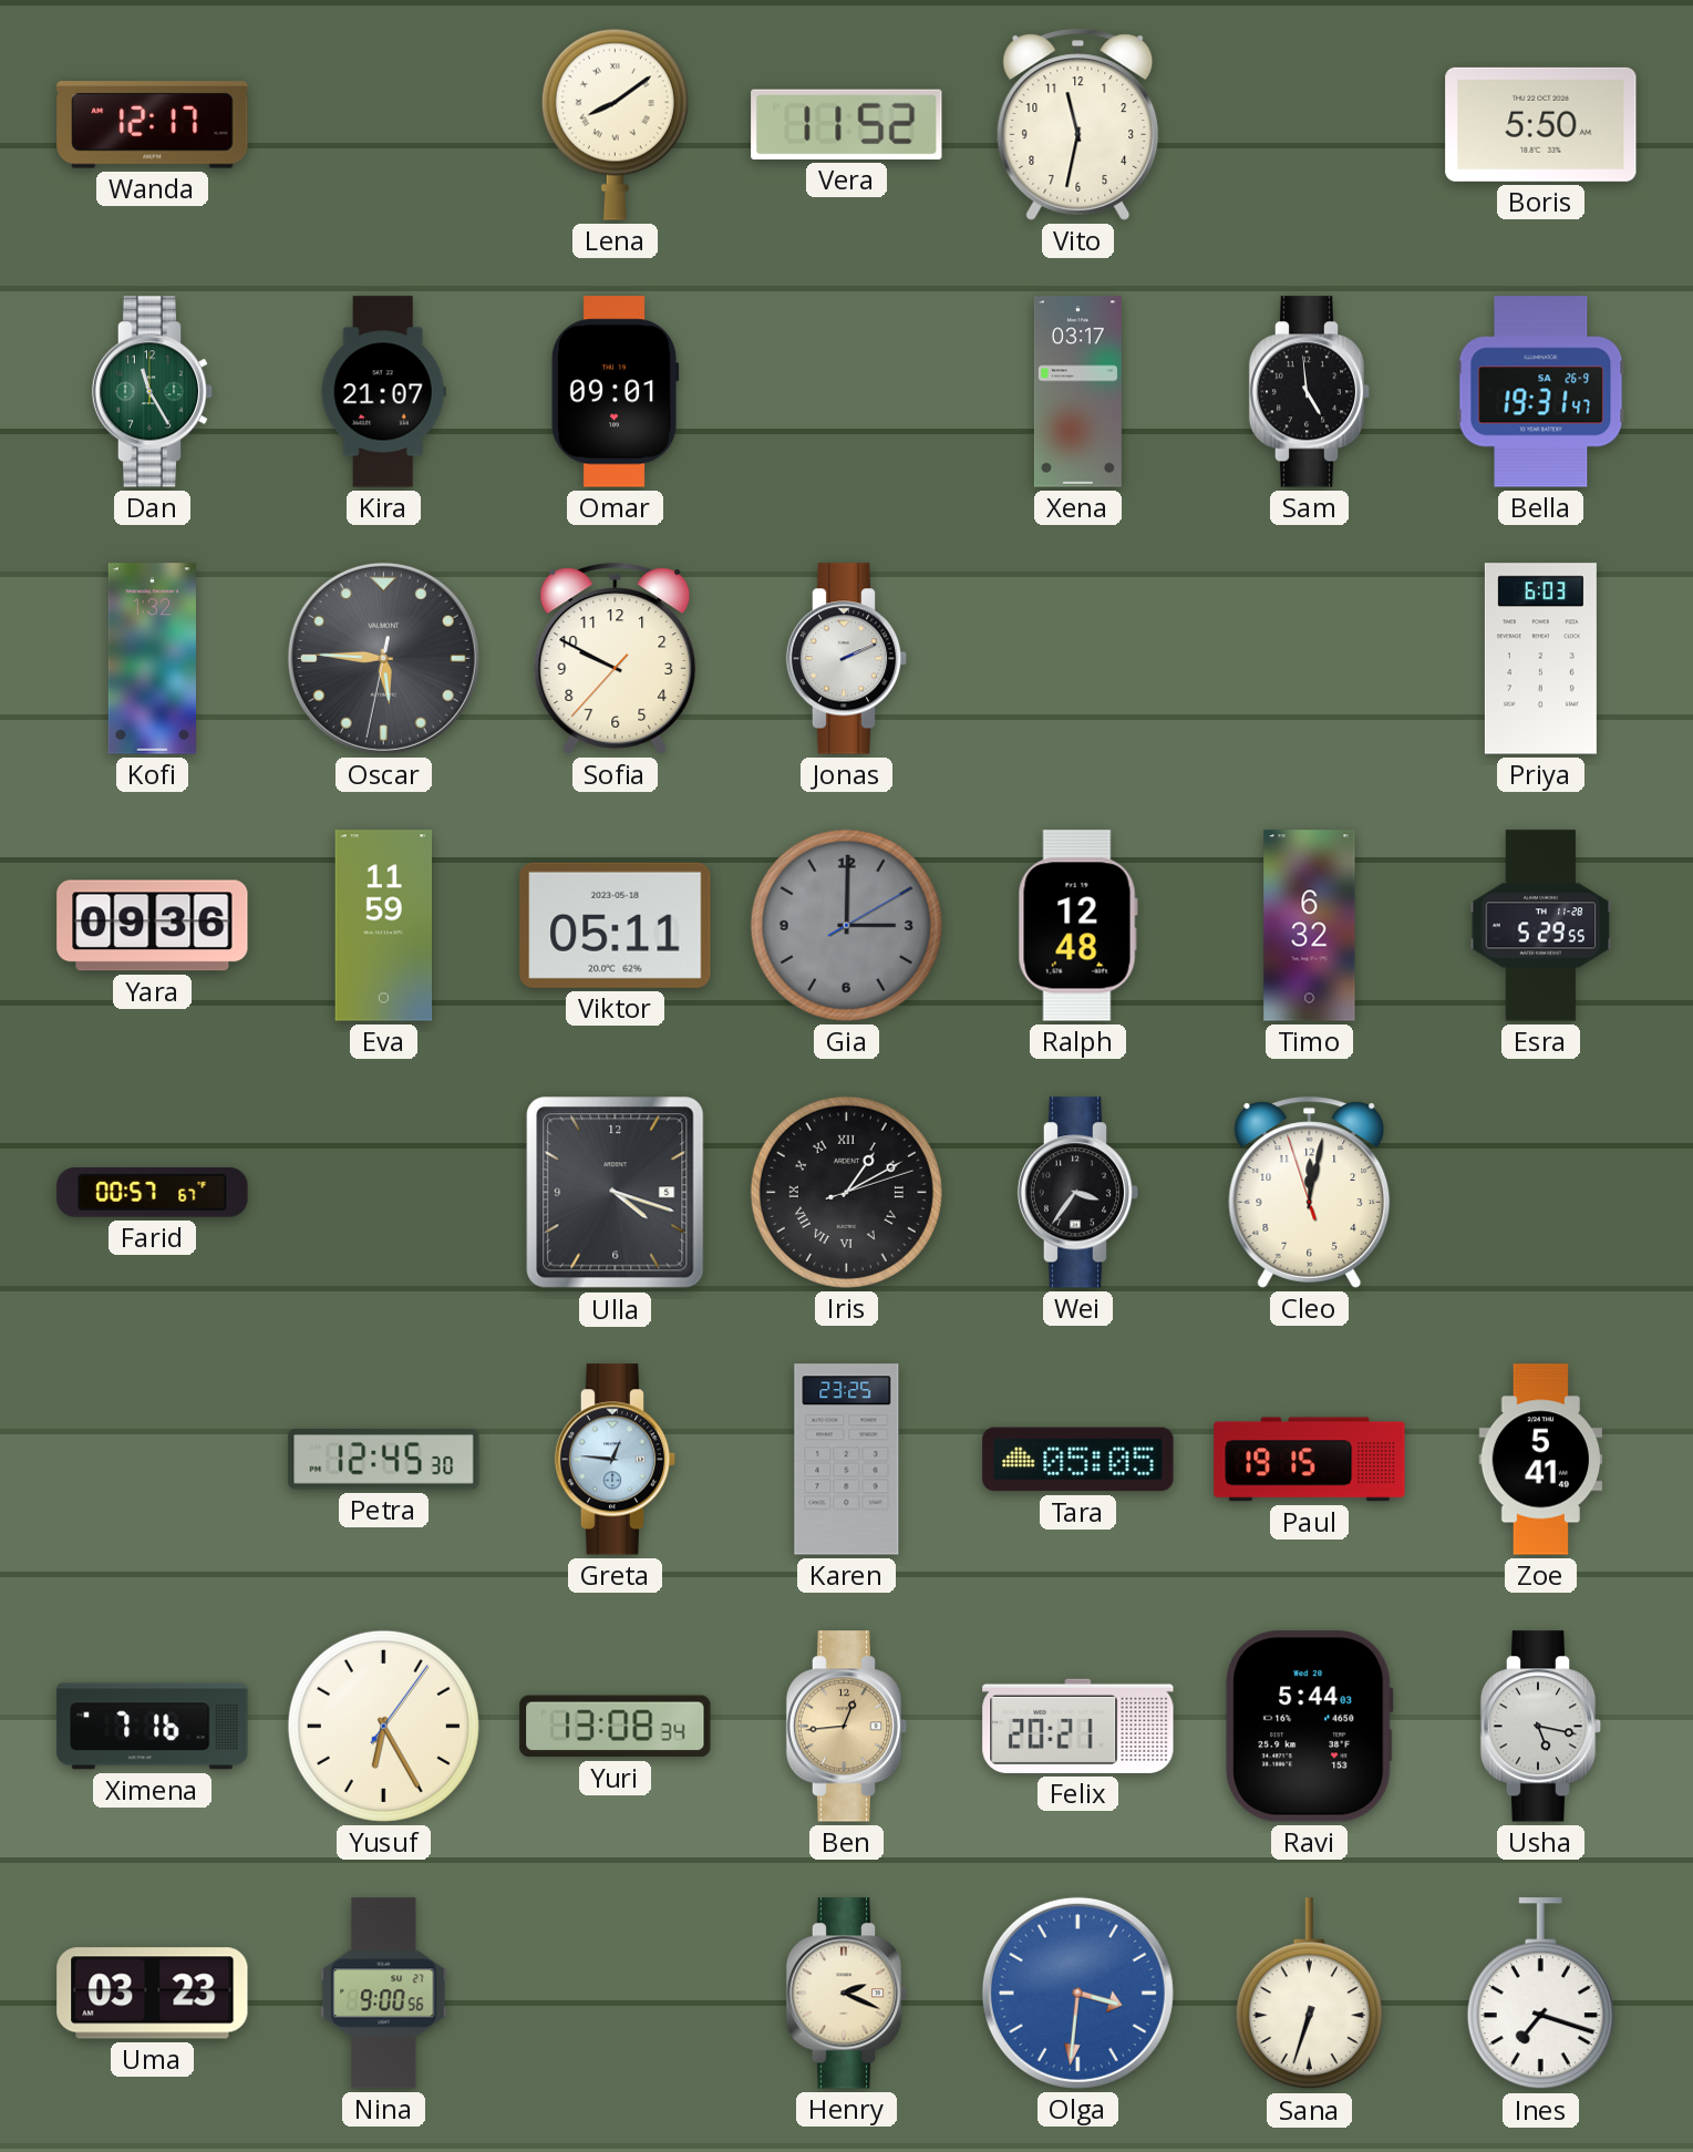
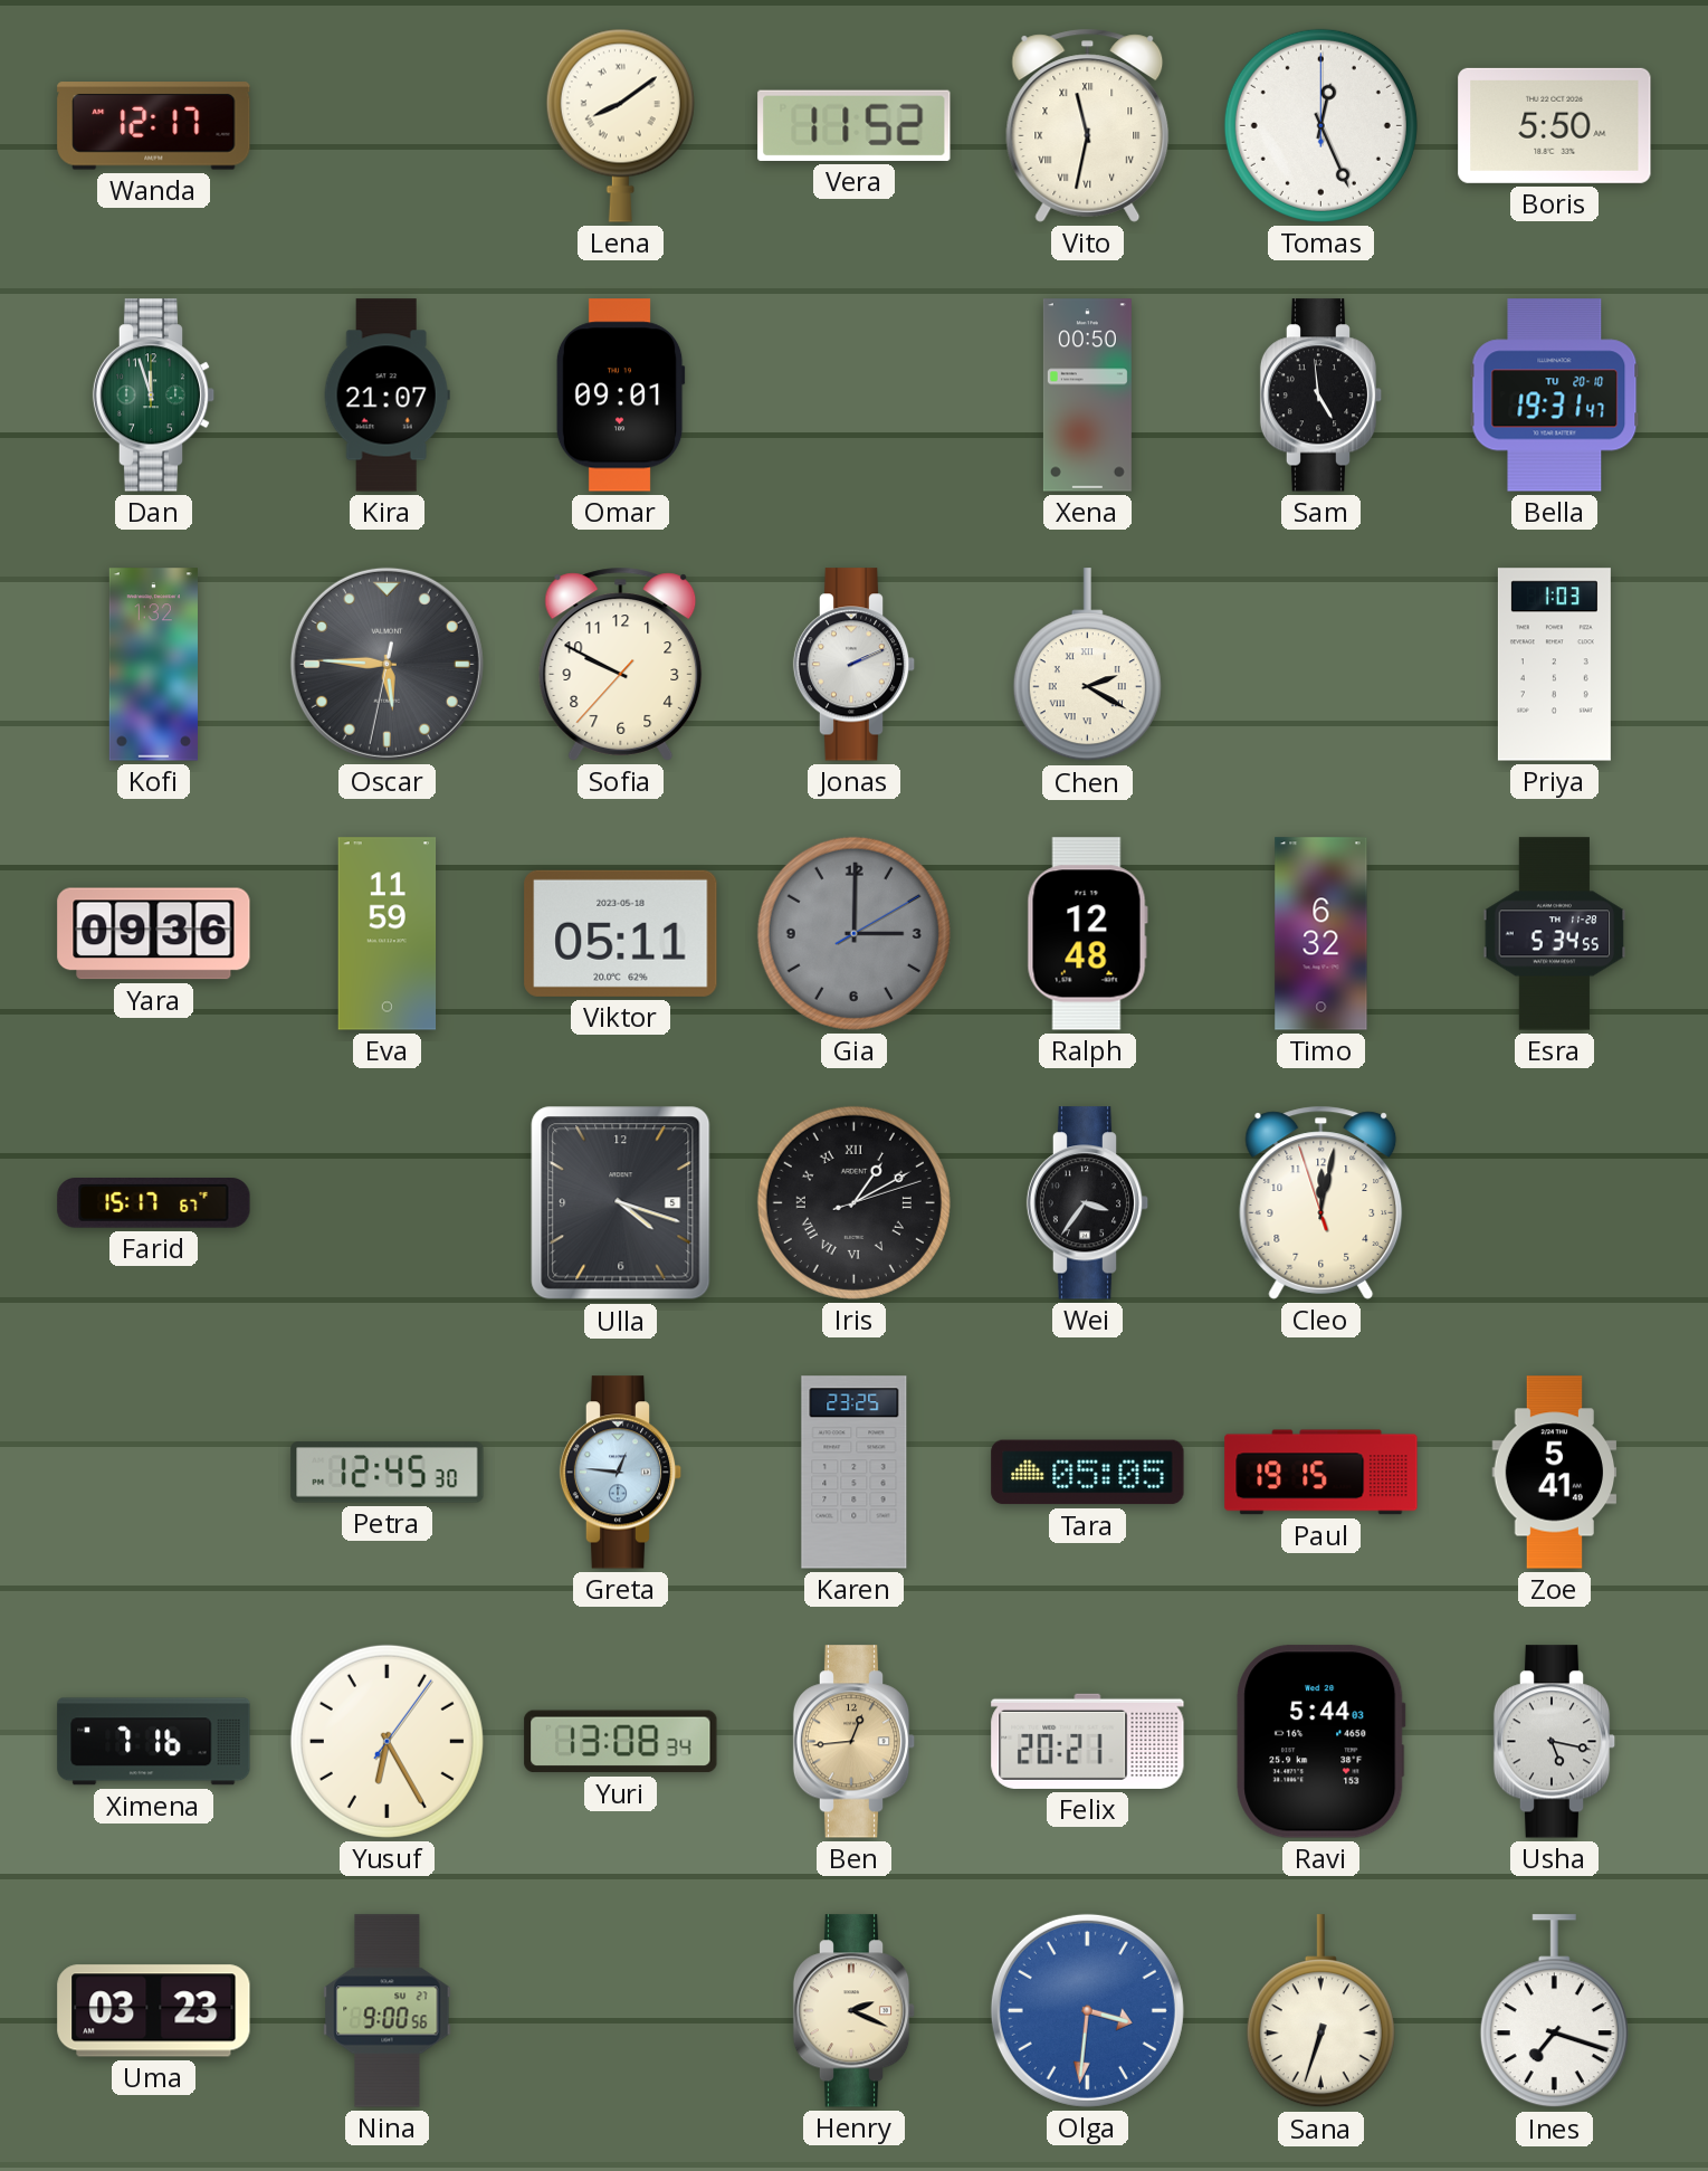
Vito numerals: Arabic -> Roman
Tomas: none -> 12:26
Dan: 11:25 -> 11:57
Xena: 03:17 -> 00:50
Bella date: SA 26-9 -> TU 20-10
Chen: none -> 2:20
Priya: 6:03 -> 1:03
Esra: 5:29 -> 5:34
Farid: 00:57 -> 15:17
